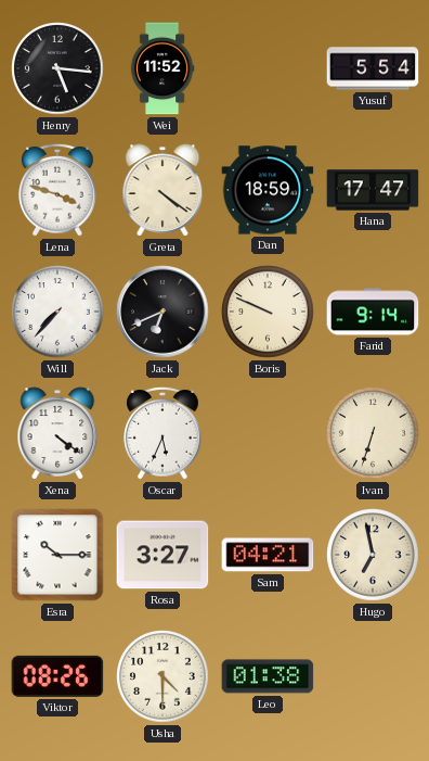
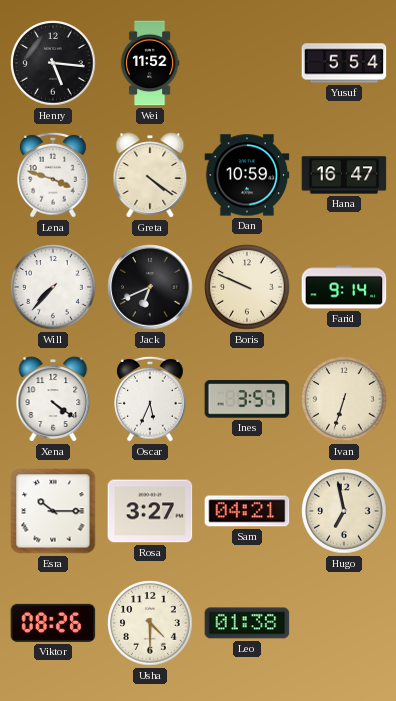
Dan: 18:59 -> 10:59
Hana: 17:47 -> 16:47
Ines: none -> 3:57
